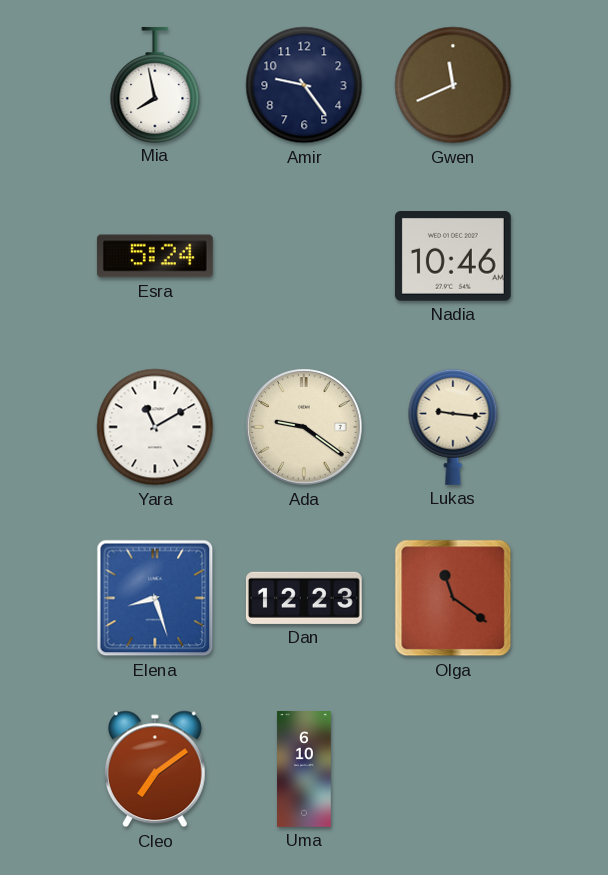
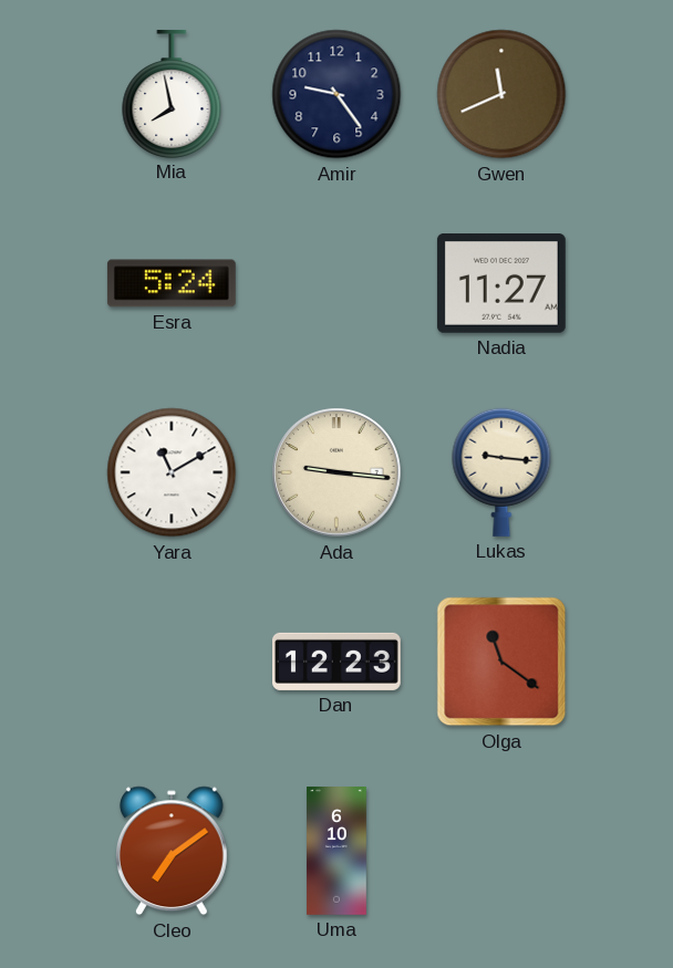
Nadia: 10:46 -> 11:27
Ada: 9:21 -> 9:16
Elena: 8:27 -> none
